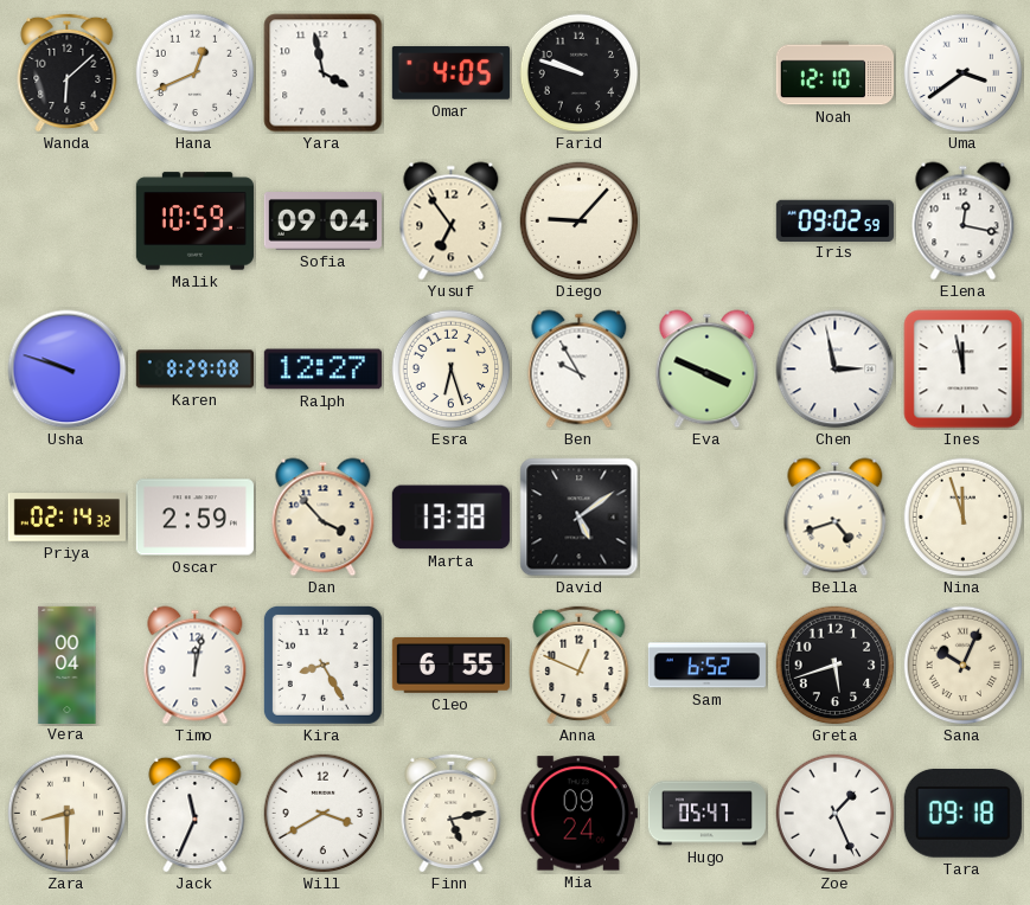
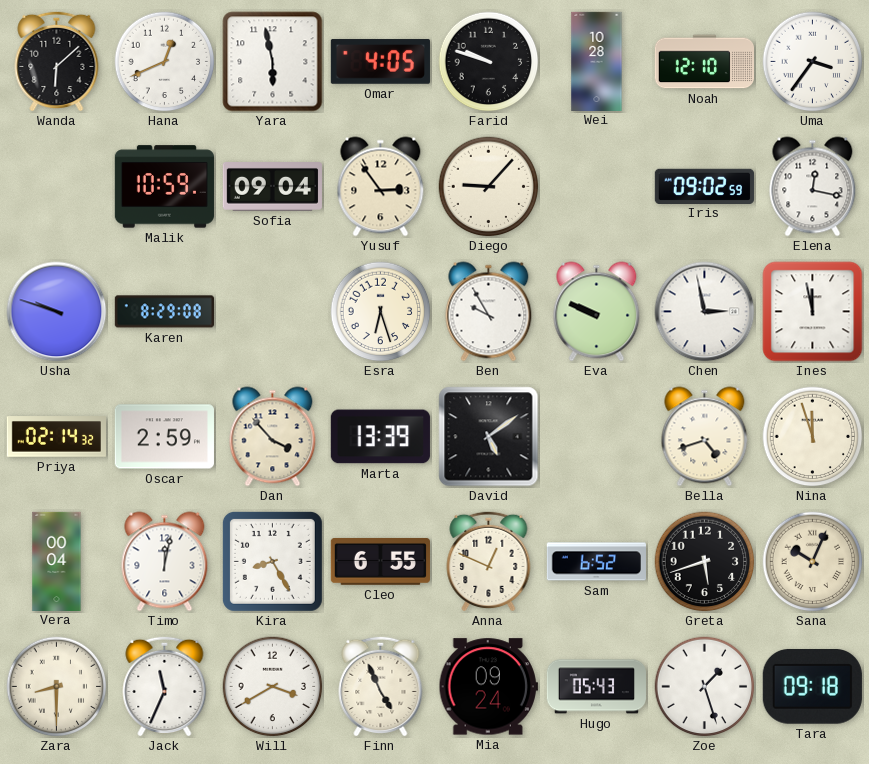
Yara: 3:58 -> 5:58
Wei: none -> 10:28
Uma: 3:39 -> 3:36
Yusuf: 6:54 -> 2:54
Ralph: 12:27 -> none
Eva: 3:49 -> 9:49
Marta: 13:38 -> 13:39
Finn: 5:13 -> 4:56
Hugo: 05:47 -> 05:43
Zoe: 1:26 -> 1:27
